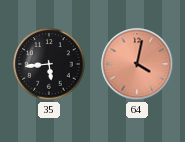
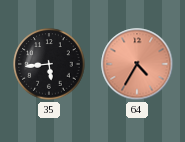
64: 4:02 -> 4:35
